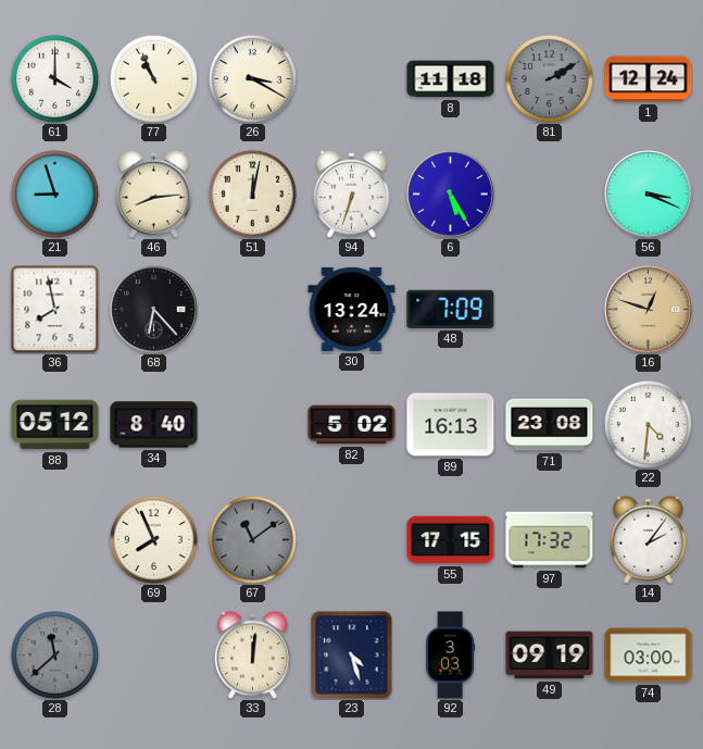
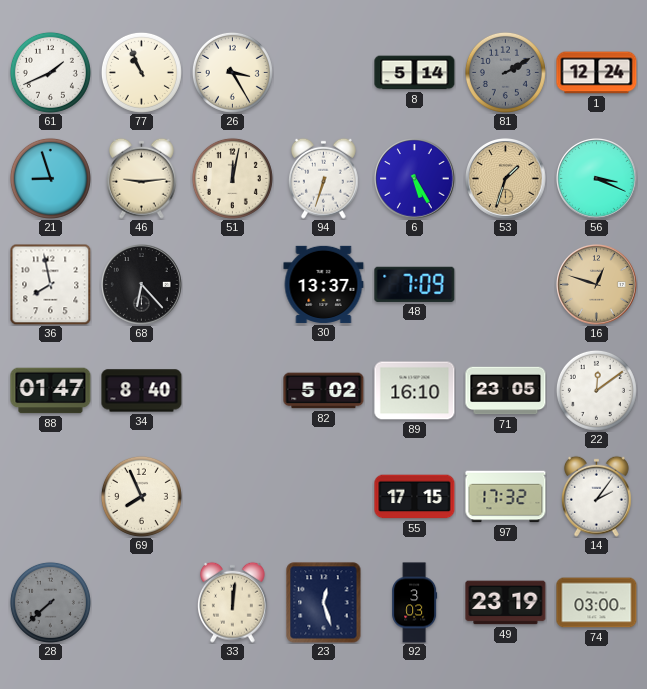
61: 4:00 -> 1:41
26: 3:20 -> 3:25
8: 11:18 -> 5:14
46: 8:14 -> 9:14
53: none -> 1:33
30: 13:24 -> 13:37
88: 05:12 -> 01:47
89: 16:13 -> 16:10
71: 23:08 -> 23:05
22: 4:31 -> 12:09
67: 11:09 -> none
28: 11:38 -> 7:38
23: 4:27 -> 12:27
49: 09:19 -> 23:19
